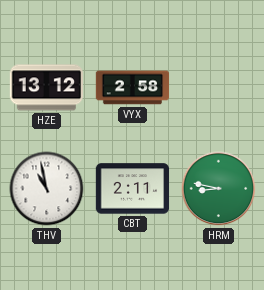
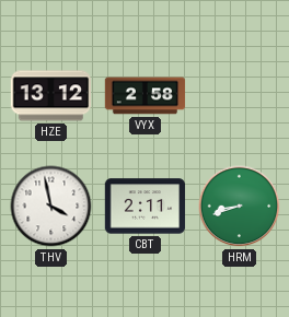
THV: 10:58 -> 3:58
HRM: 8:47 -> 8:42
